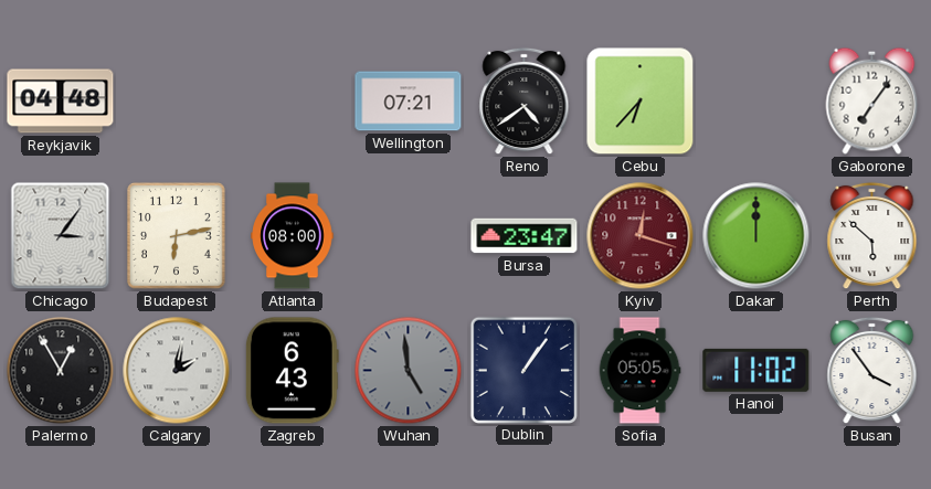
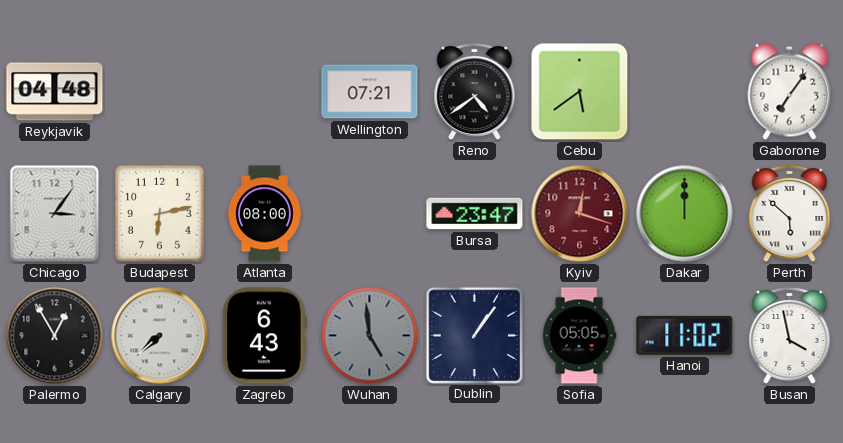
Cebu: 6:37 -> 5:39
Calgary: 2:02 -> 7:38
Busan: 3:54 -> 3:58
